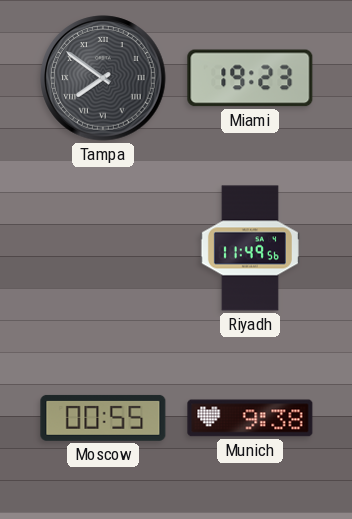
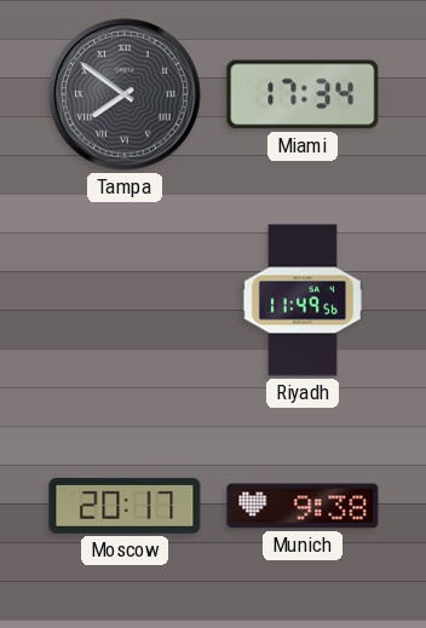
Miami: 19:23 -> 17:34
Moscow: 00:55 -> 20:17
